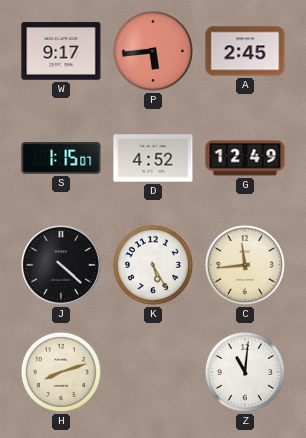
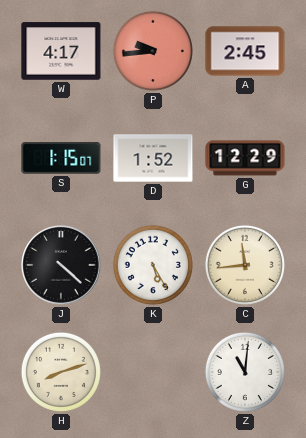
W: 9:17 -> 4:17
P: 5:44 -> 9:44
D: 4:52 -> 1:52
G: 12:49 -> 12:29
